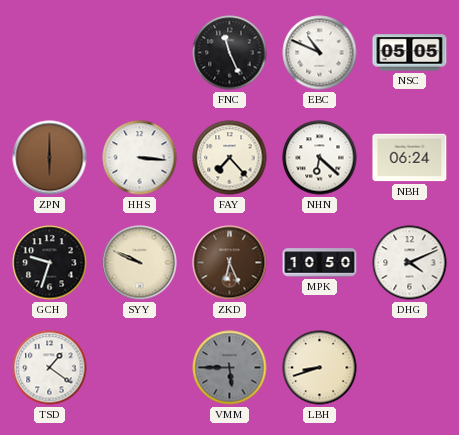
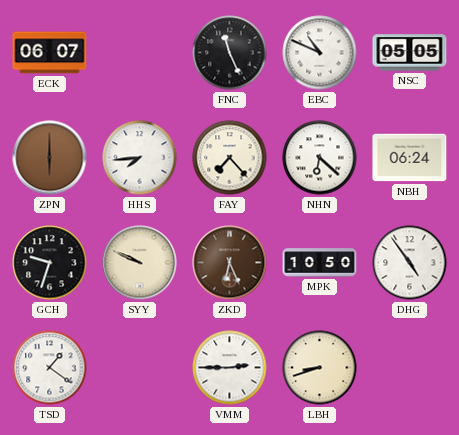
ECK: none -> 06:07
HHS: 3:16 -> 7:44
DHG: 4:11 -> 4:54
VMM: 5:45 -> 2:45
VMM dial: grey -> white
